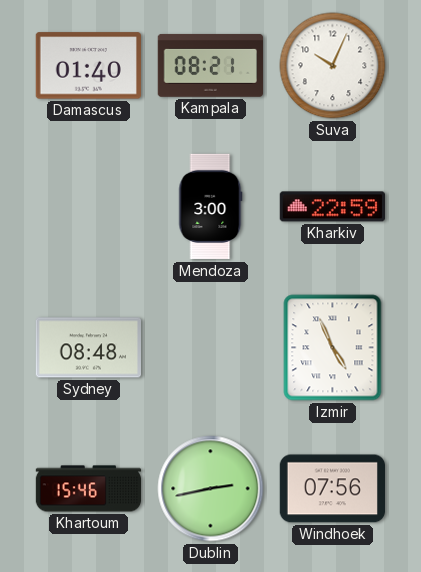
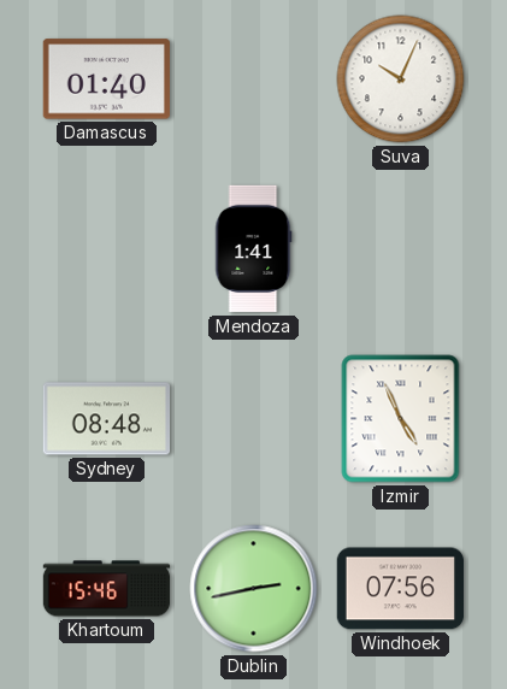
Kampala: 08:21 -> none
Mendoza: 3:00 -> 1:41
Kharkiv: 22:59 -> none
